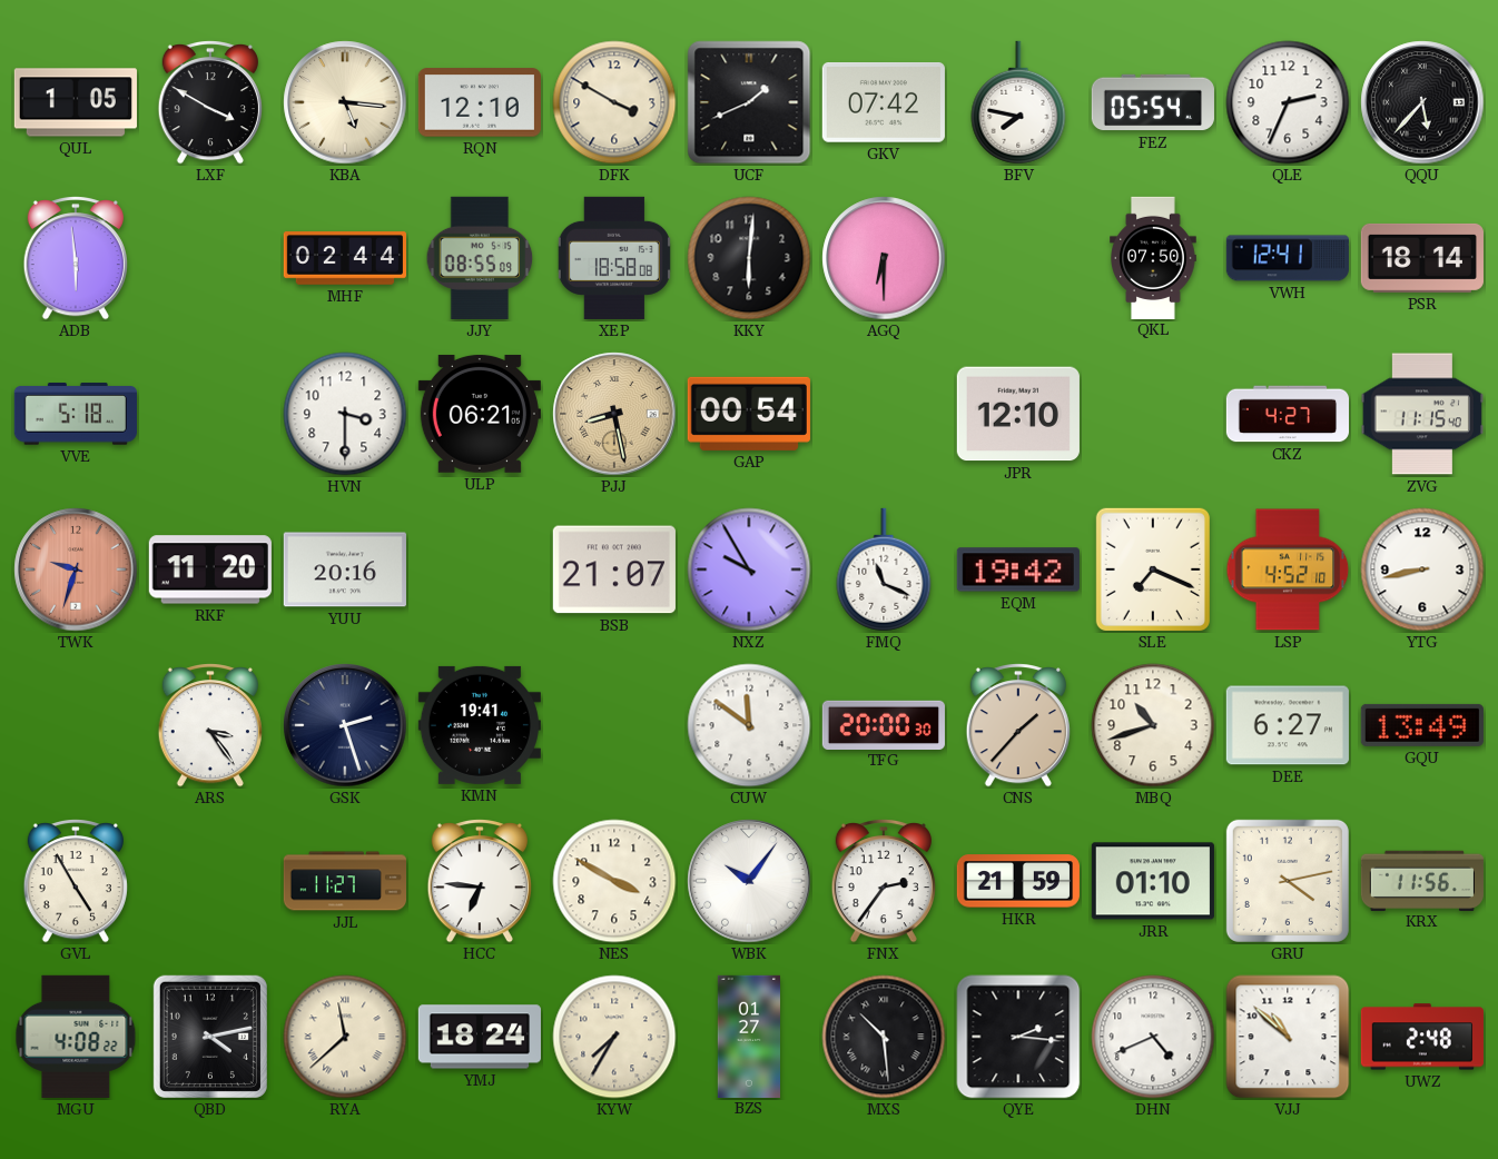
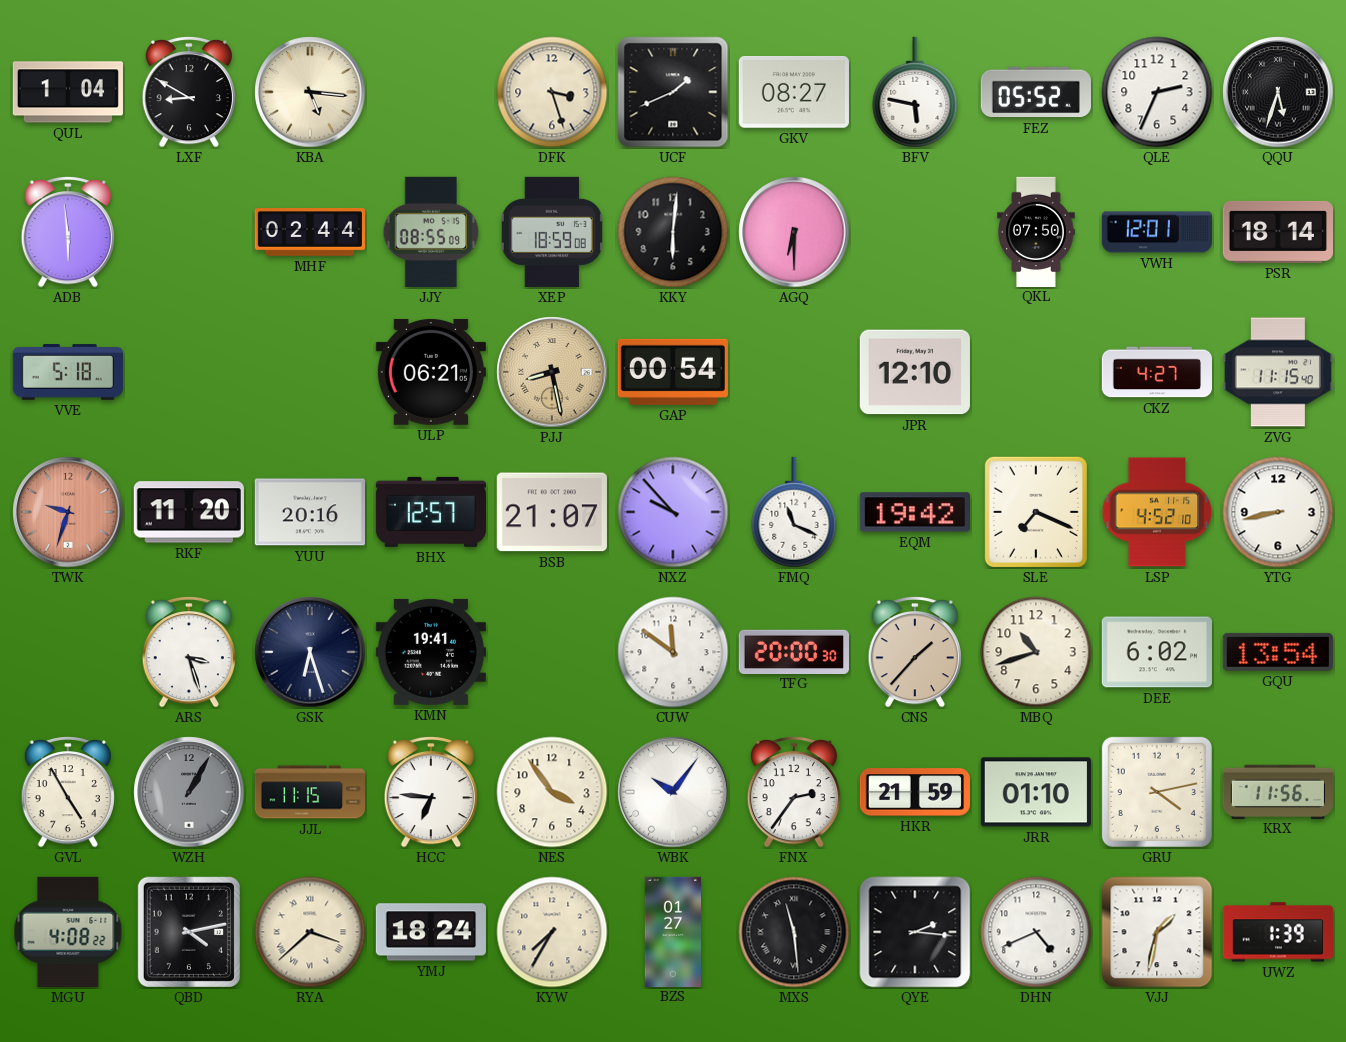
QUL: 1:05 -> 1:04
LXF: 3:50 -> 8:50
RQN: 12:10 -> none
DFK: 3:50 -> 3:27
GKV: 07:42 -> 08:27
BFV: 7:47 -> 5:47
FEZ: 05:54 -> 05:52
QQU: 5:37 -> 5:33
XEP: 18:58 -> 18:59
VWH: 12:41 -> 12:01
HVN: 3:30 -> none
BHX: none -> 12:57
NXZ: 9:55 -> 9:53
ARS: 3:24 -> 3:27
GSK: 2:27 -> 6:27
DEE: 6:27 -> 6:02
GQU: 13:49 -> 13:54
WZH: none -> 1:05
JJL: 11:27 -> 11:15
NES: 3:50 -> 3:54
RYA: 11:38 -> 3:38
MXS: 10:29 -> 11:29
VJJ: 10:52 -> 1:32
UWZ: 2:48 -> 1:39
